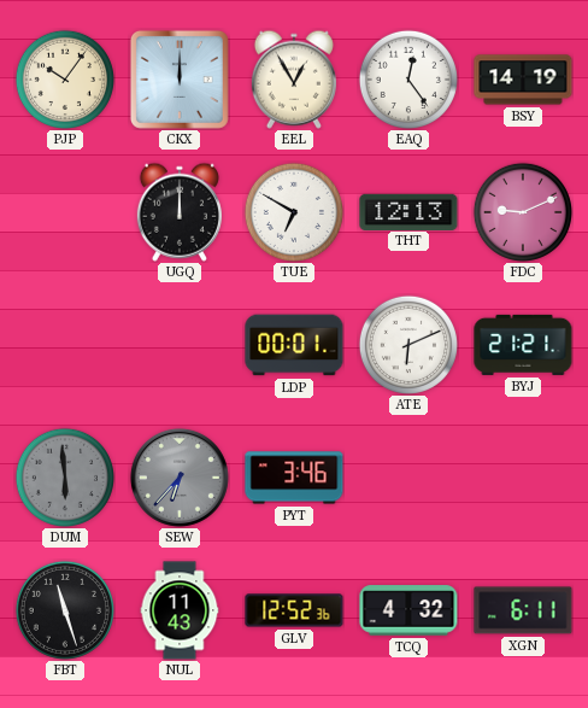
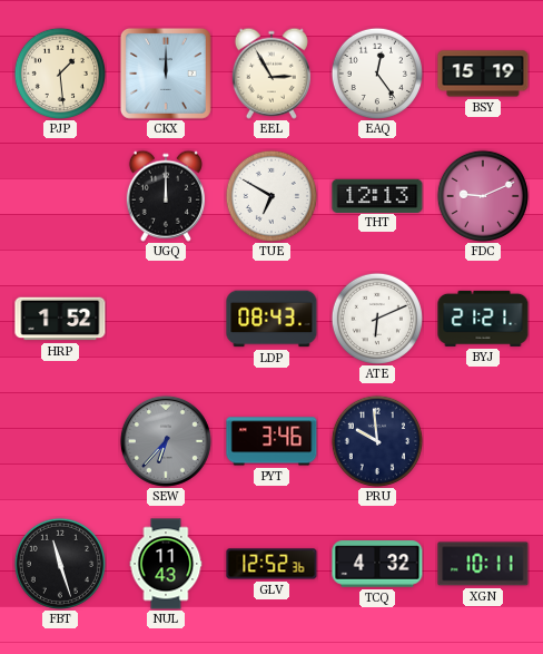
PJP: 10:06 -> 1:29
EEL: 12:55 -> 2:55
BSY: 14:19 -> 15:19
HRP: none -> 1:52
LDP: 00:01 -> 08:43
DUM: 5:59 -> none
PRU: none -> 9:59
XGN: 6:11 -> 10:11
